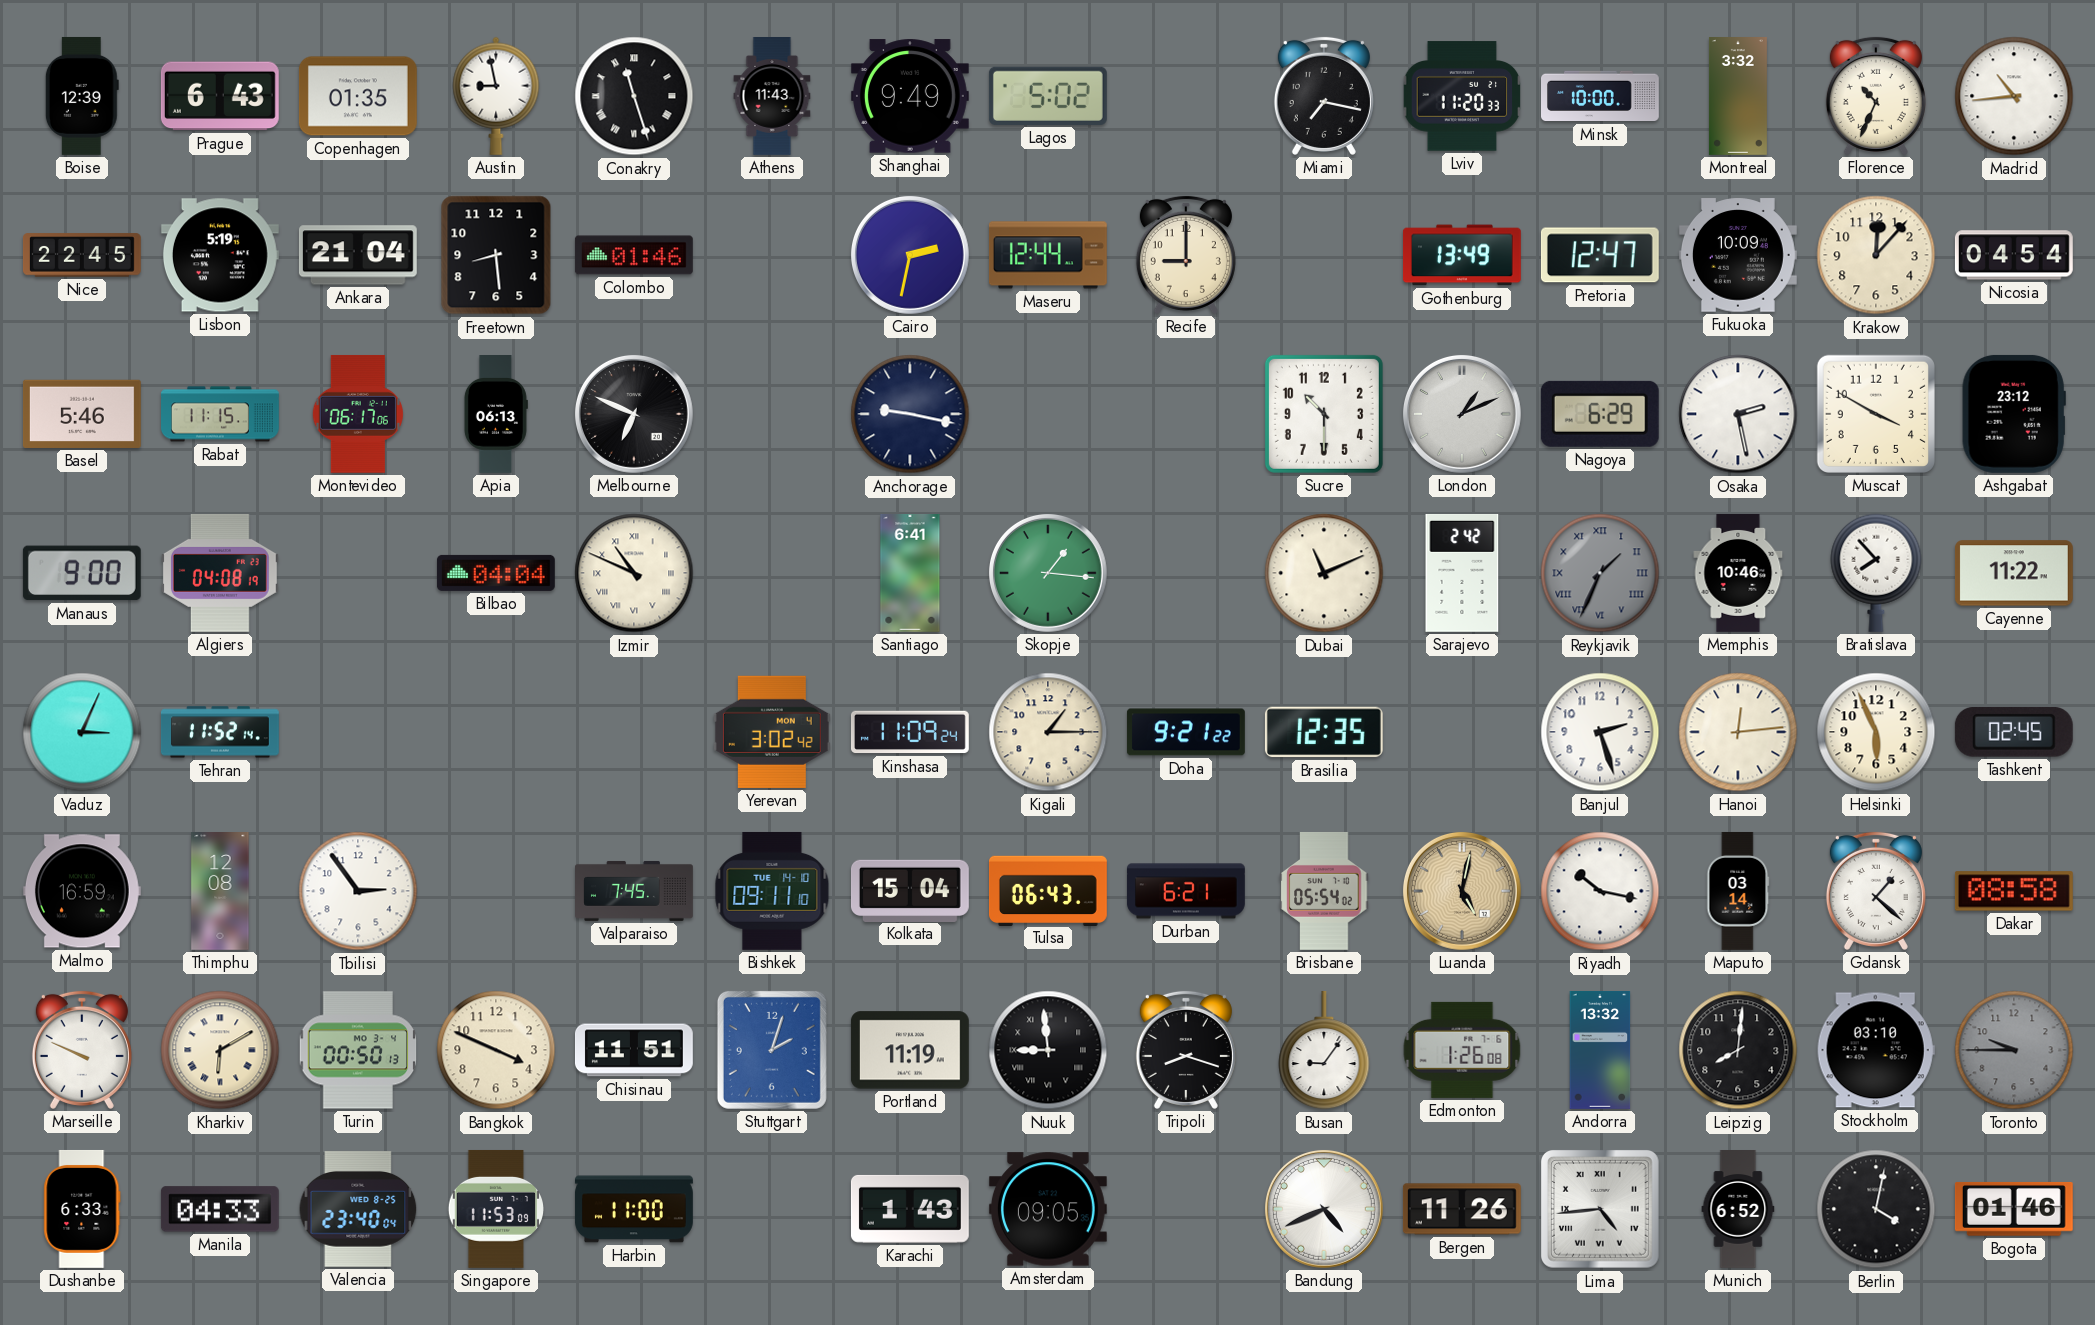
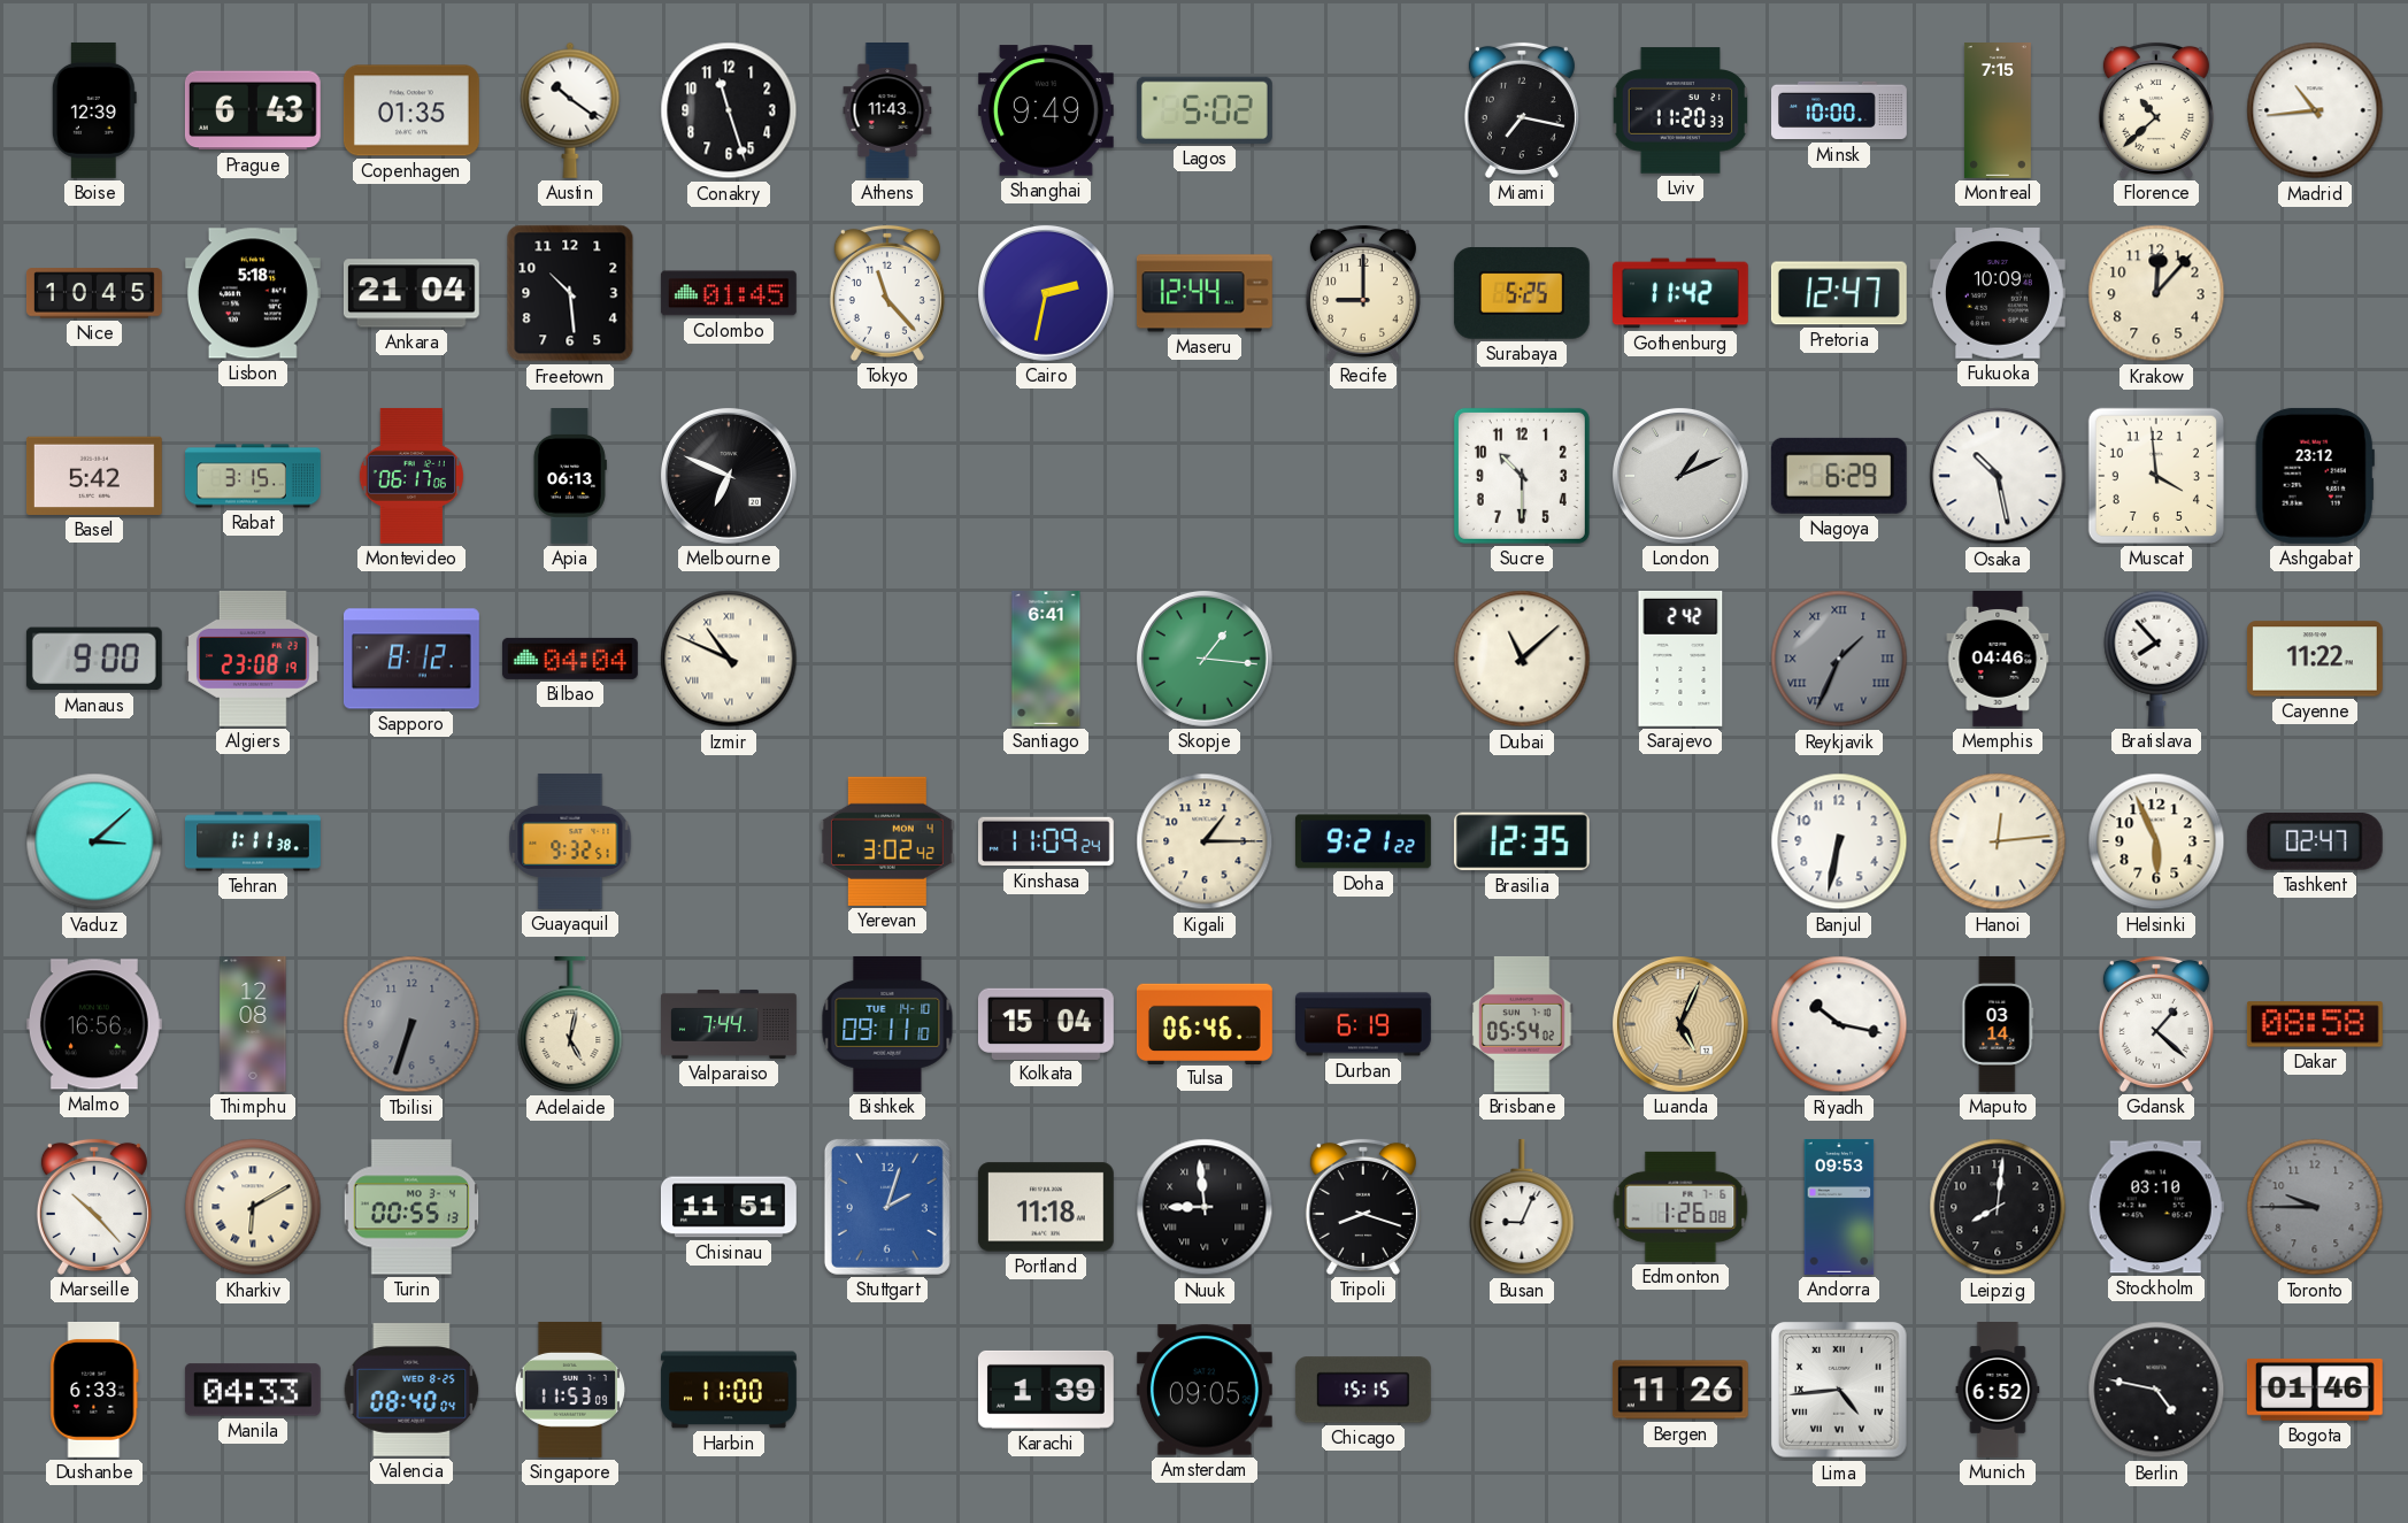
Austin: 8:58 -> 10:21
Conakry numerals: Roman -> Arabic
Montreal: 3:32 -> 7:15
Florence: 10:34 -> 10:38
Nice: 22:45 -> 10:45
Lisbon: 5:19 -> 5:18
Freetown: 8:29 -> 10:29
Colombo: 01:46 -> 01:45
Tokyo: none -> 11:23
Surabaya: none -> 5:25
Gothenburg: 13:49 -> 11:42
Nicosia: 04:54 -> none
Basel: 5:46 -> 5:42
Rabat: 11:15 -> 3:15
Anchorage: 9:17 -> none
Osaka: 2:28 -> 10:28
Muscat: 3:50 -> 3:59
Algiers: 04:08 -> 23:08
Sapporo: none -> 8:12
Dubai: 11:11 -> 11:08
Memphis: 10:46 -> 04:46
Vaduz: 3:04 -> 3:08
Tehran: 11:52 -> 1:11
Guayaquil: none -> 9:32
Banjul: 2:27 -> 6:32
Tashkent: 02:45 -> 02:47
Malmo: 16:59 -> 16:56
Tbilisi: 2:54 -> 6:33
Tbilisi dial: white -> grey
Adelaide: none -> 5:02
Valparaiso: 7:45 -> 7:44
Tulsa: 06:43 -> 06:46
Durban: 6:21 -> 6:19
Luanda: 5:02 -> 5:04
Marseille: 9:49 -> 10:23
Turin: 00:50 -> 00:55
Bangkok: 3:49 -> none
Portland: 11:19 -> 11:18
Busan: 9:06 -> 9:04
Andorra: 13:32 -> 09:53
Valencia: 23:40 -> 08:40
Karachi: 1:43 -> 1:39
Chicago: none -> 15:15
Bandung: 4:41 -> none
Berlin: 4:02 -> 4:47
